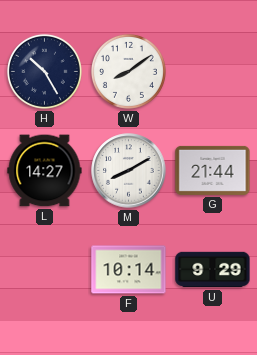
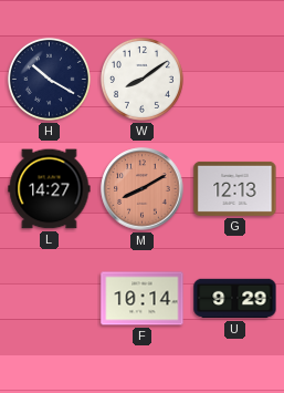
H: 10:25 -> 10:20
M dial: white -> salmon
G: 21:44 -> 12:13
